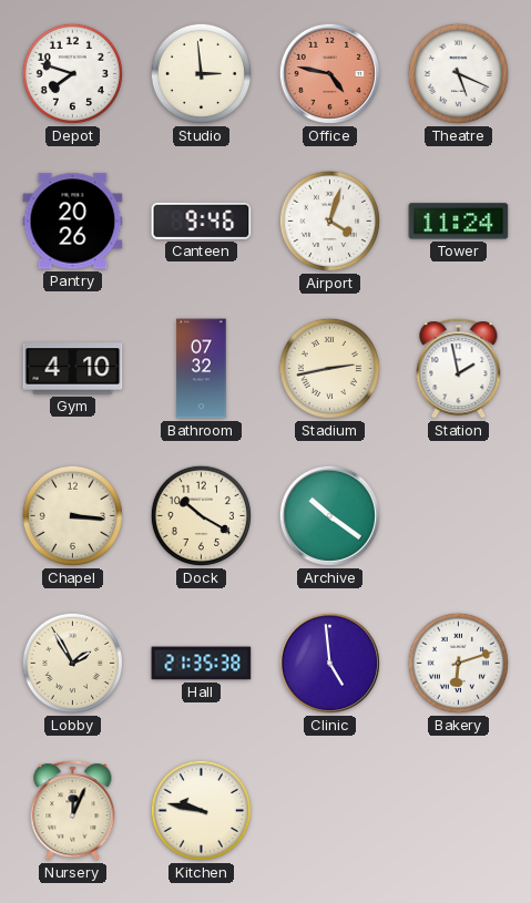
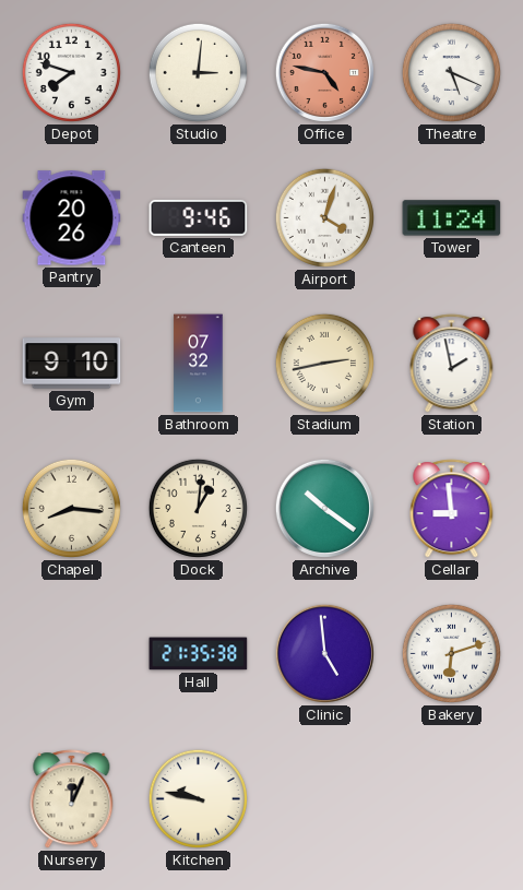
Studio: 2:59 -> 3:01
Gym: 4:10 -> 9:10
Chapel: 3:16 -> 8:16
Dock: 10:20 -> 1:01
Cellar: none -> 8:59
Lobby: 1:55 -> none
